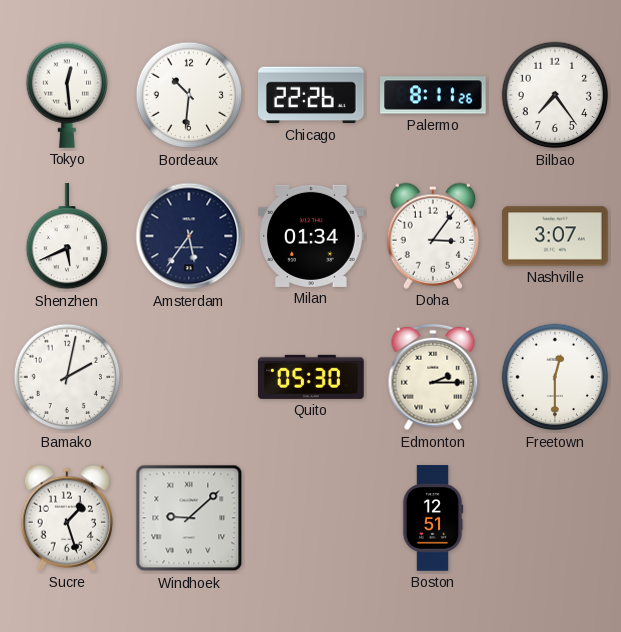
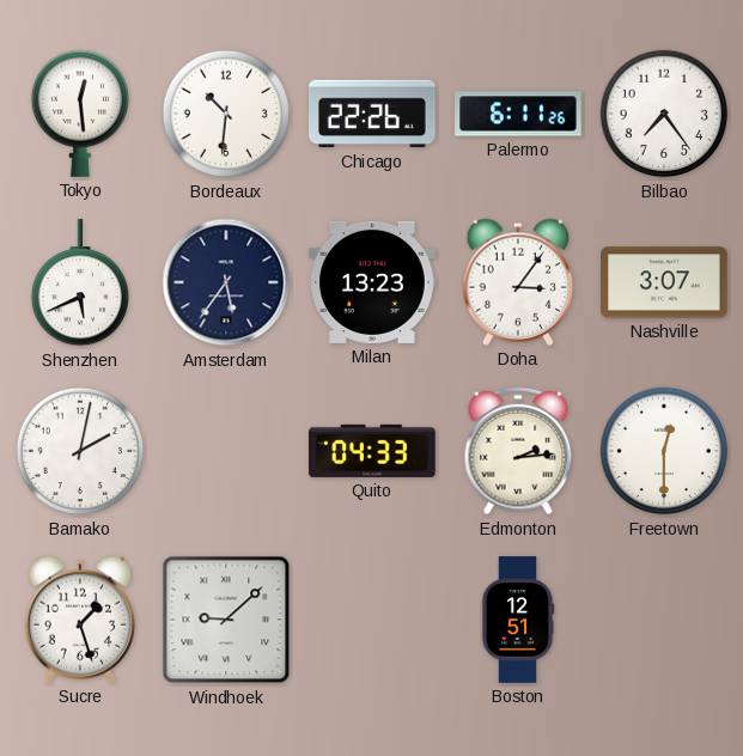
Palermo: 8:11 -> 6:11
Milan: 01:34 -> 13:23
Quito: 05:30 -> 04:33
Edmonton: 2:15 -> 2:14
